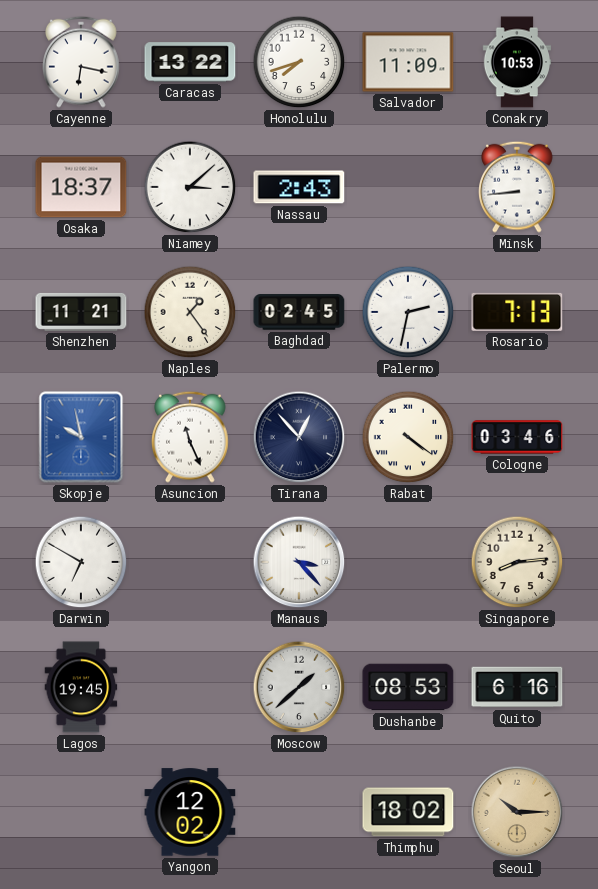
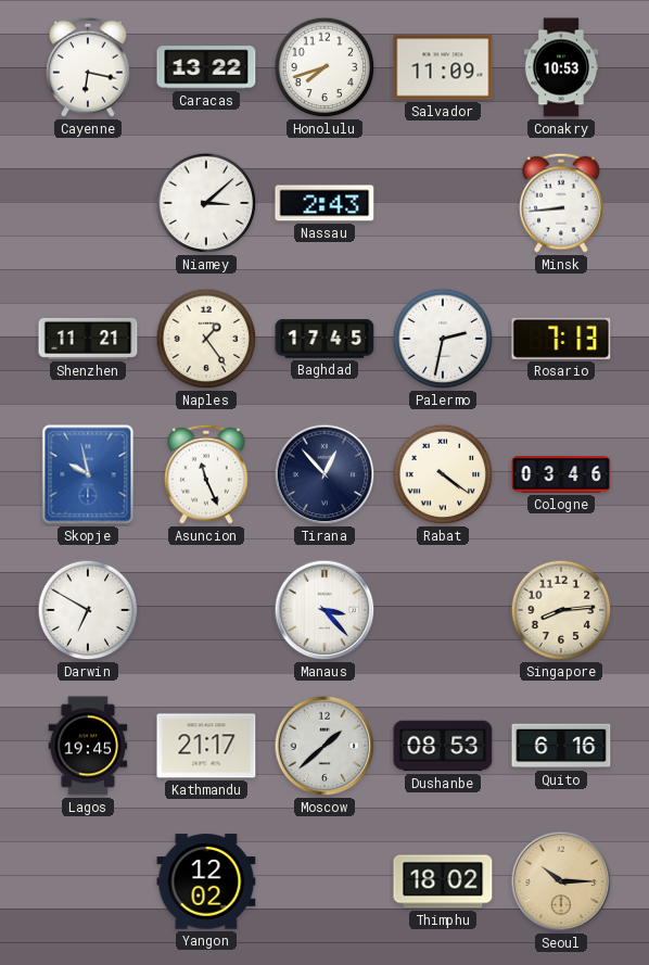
Osaka: 18:37 -> none
Baghdad: 02:45 -> 17:45
Kathmandu: none -> 21:17
